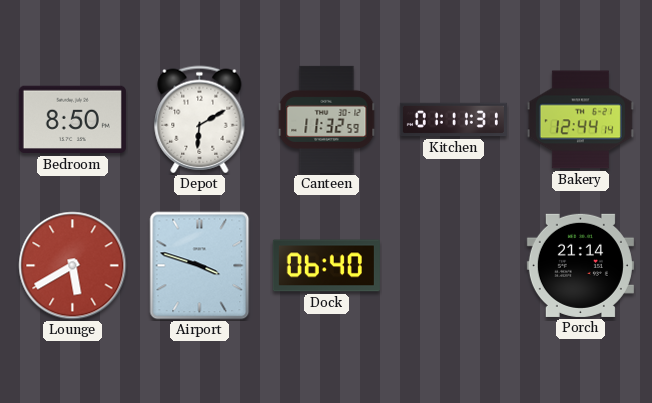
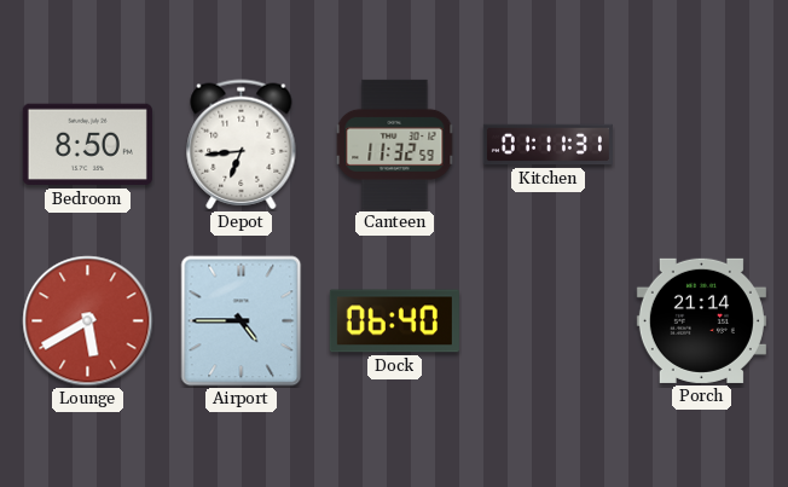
Depot: 6:10 -> 6:44
Bakery: 12:44 -> none
Airport: 3:48 -> 4:45
